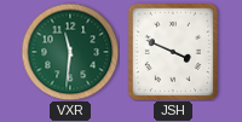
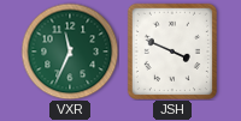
VXR: 11:31 -> 11:34
